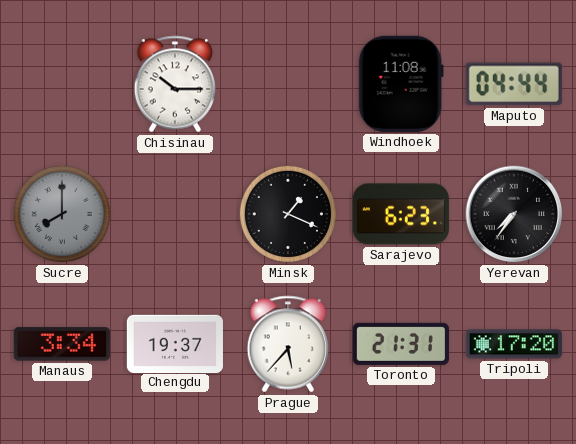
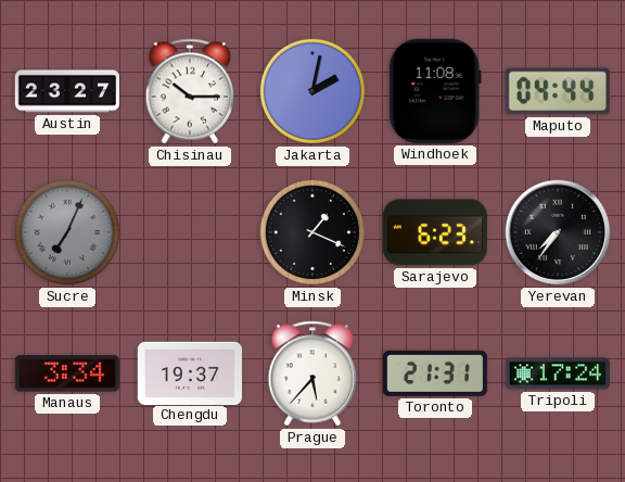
Austin: none -> 23:27
Jakarta: none -> 2:02
Sucre: 8:00 -> 7:04
Tripoli: 17:20 -> 17:24
